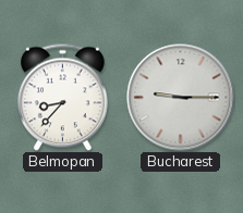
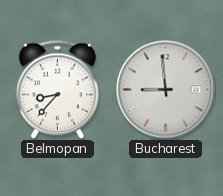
Bucharest: 9:15 -> 8:59
